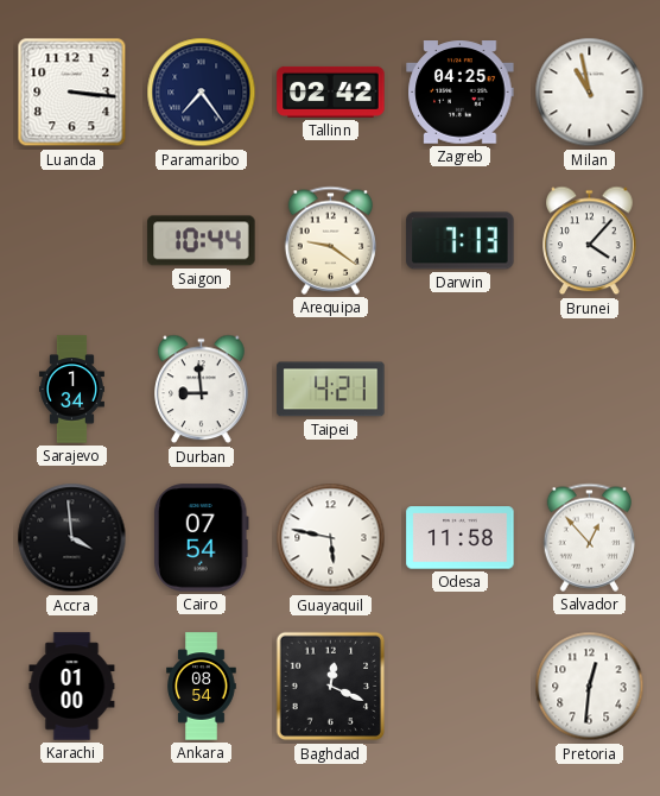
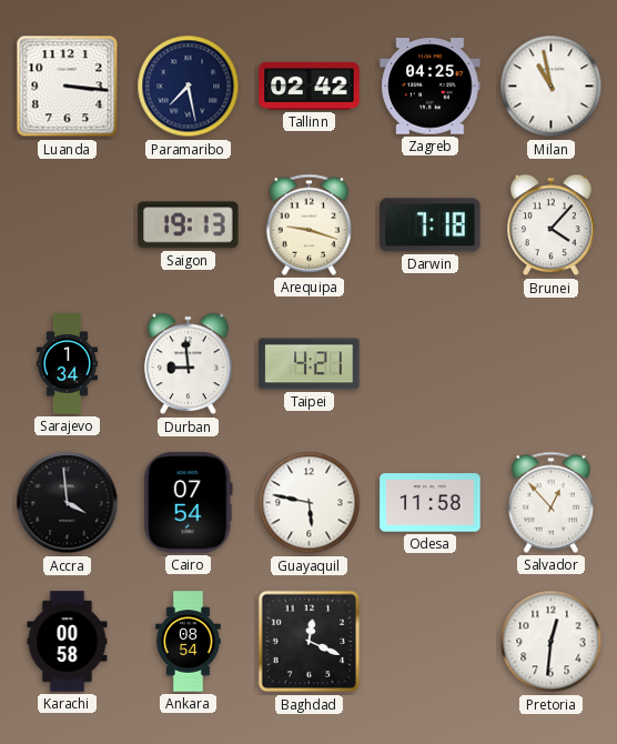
Paramaribo: 7:24 -> 7:28
Saigon: 10:44 -> 19:13
Arequipa: 9:21 -> 9:18
Darwin: 7:13 -> 7:18
Karachi: 01:00 -> 00:58
